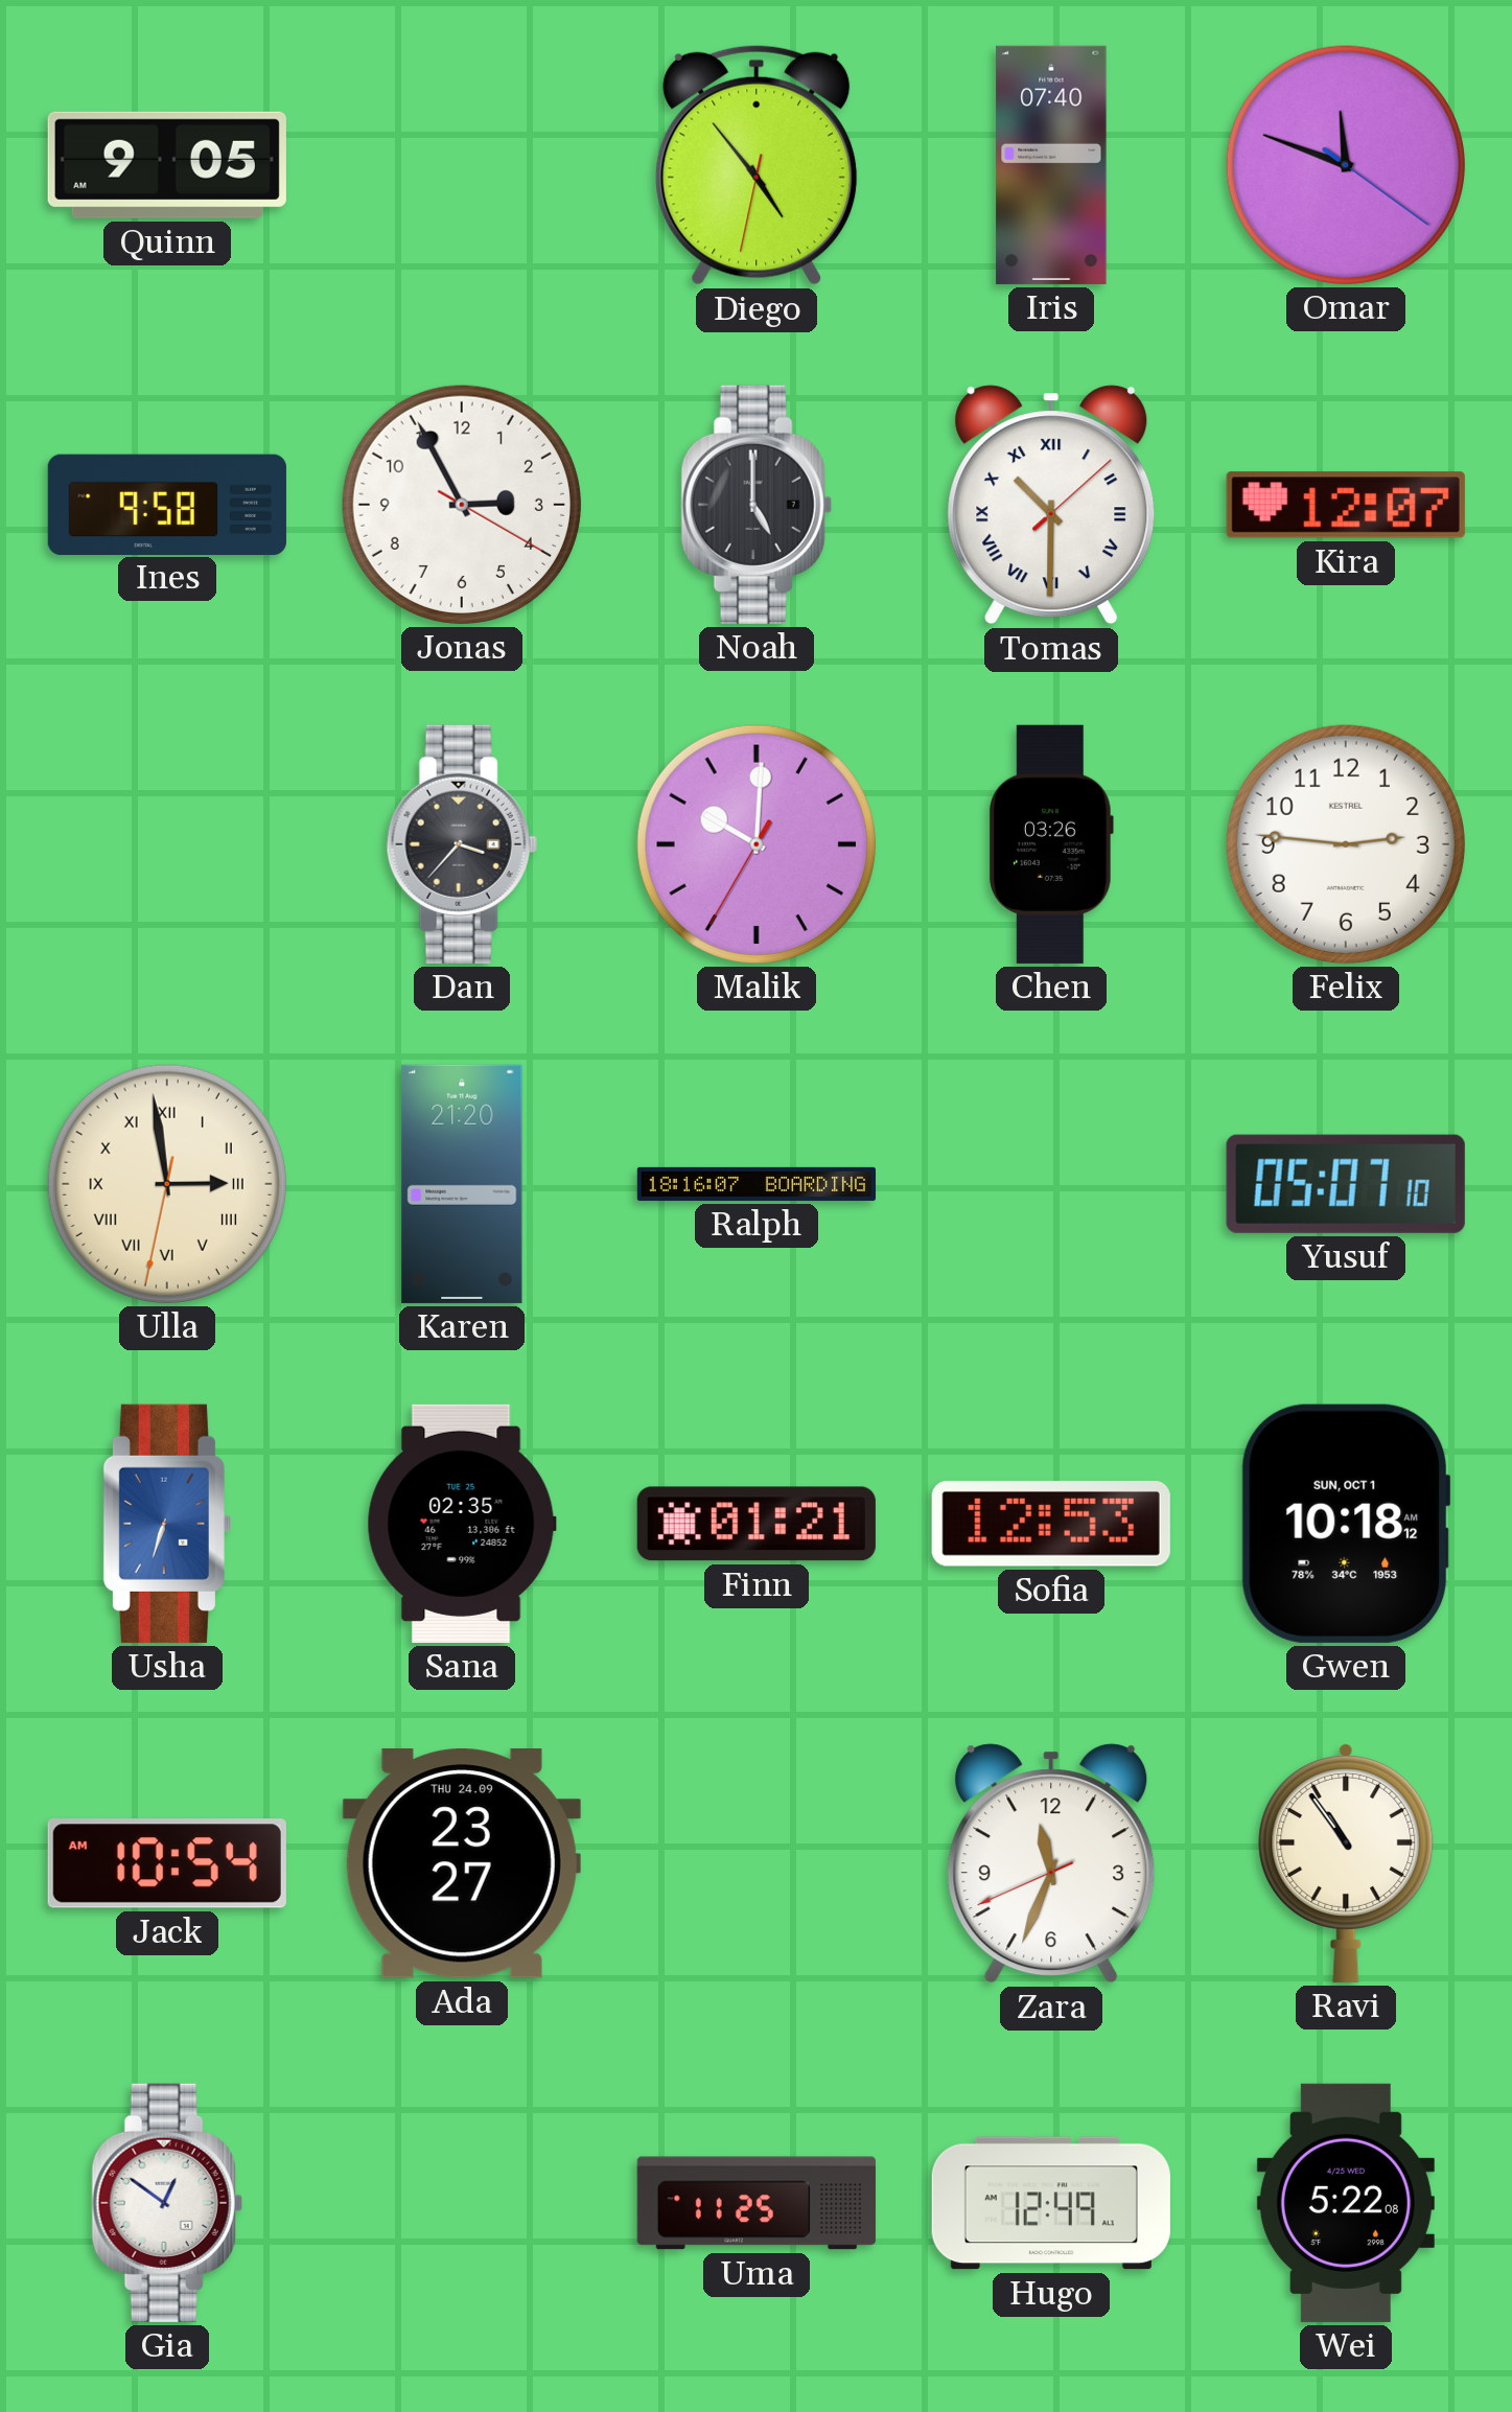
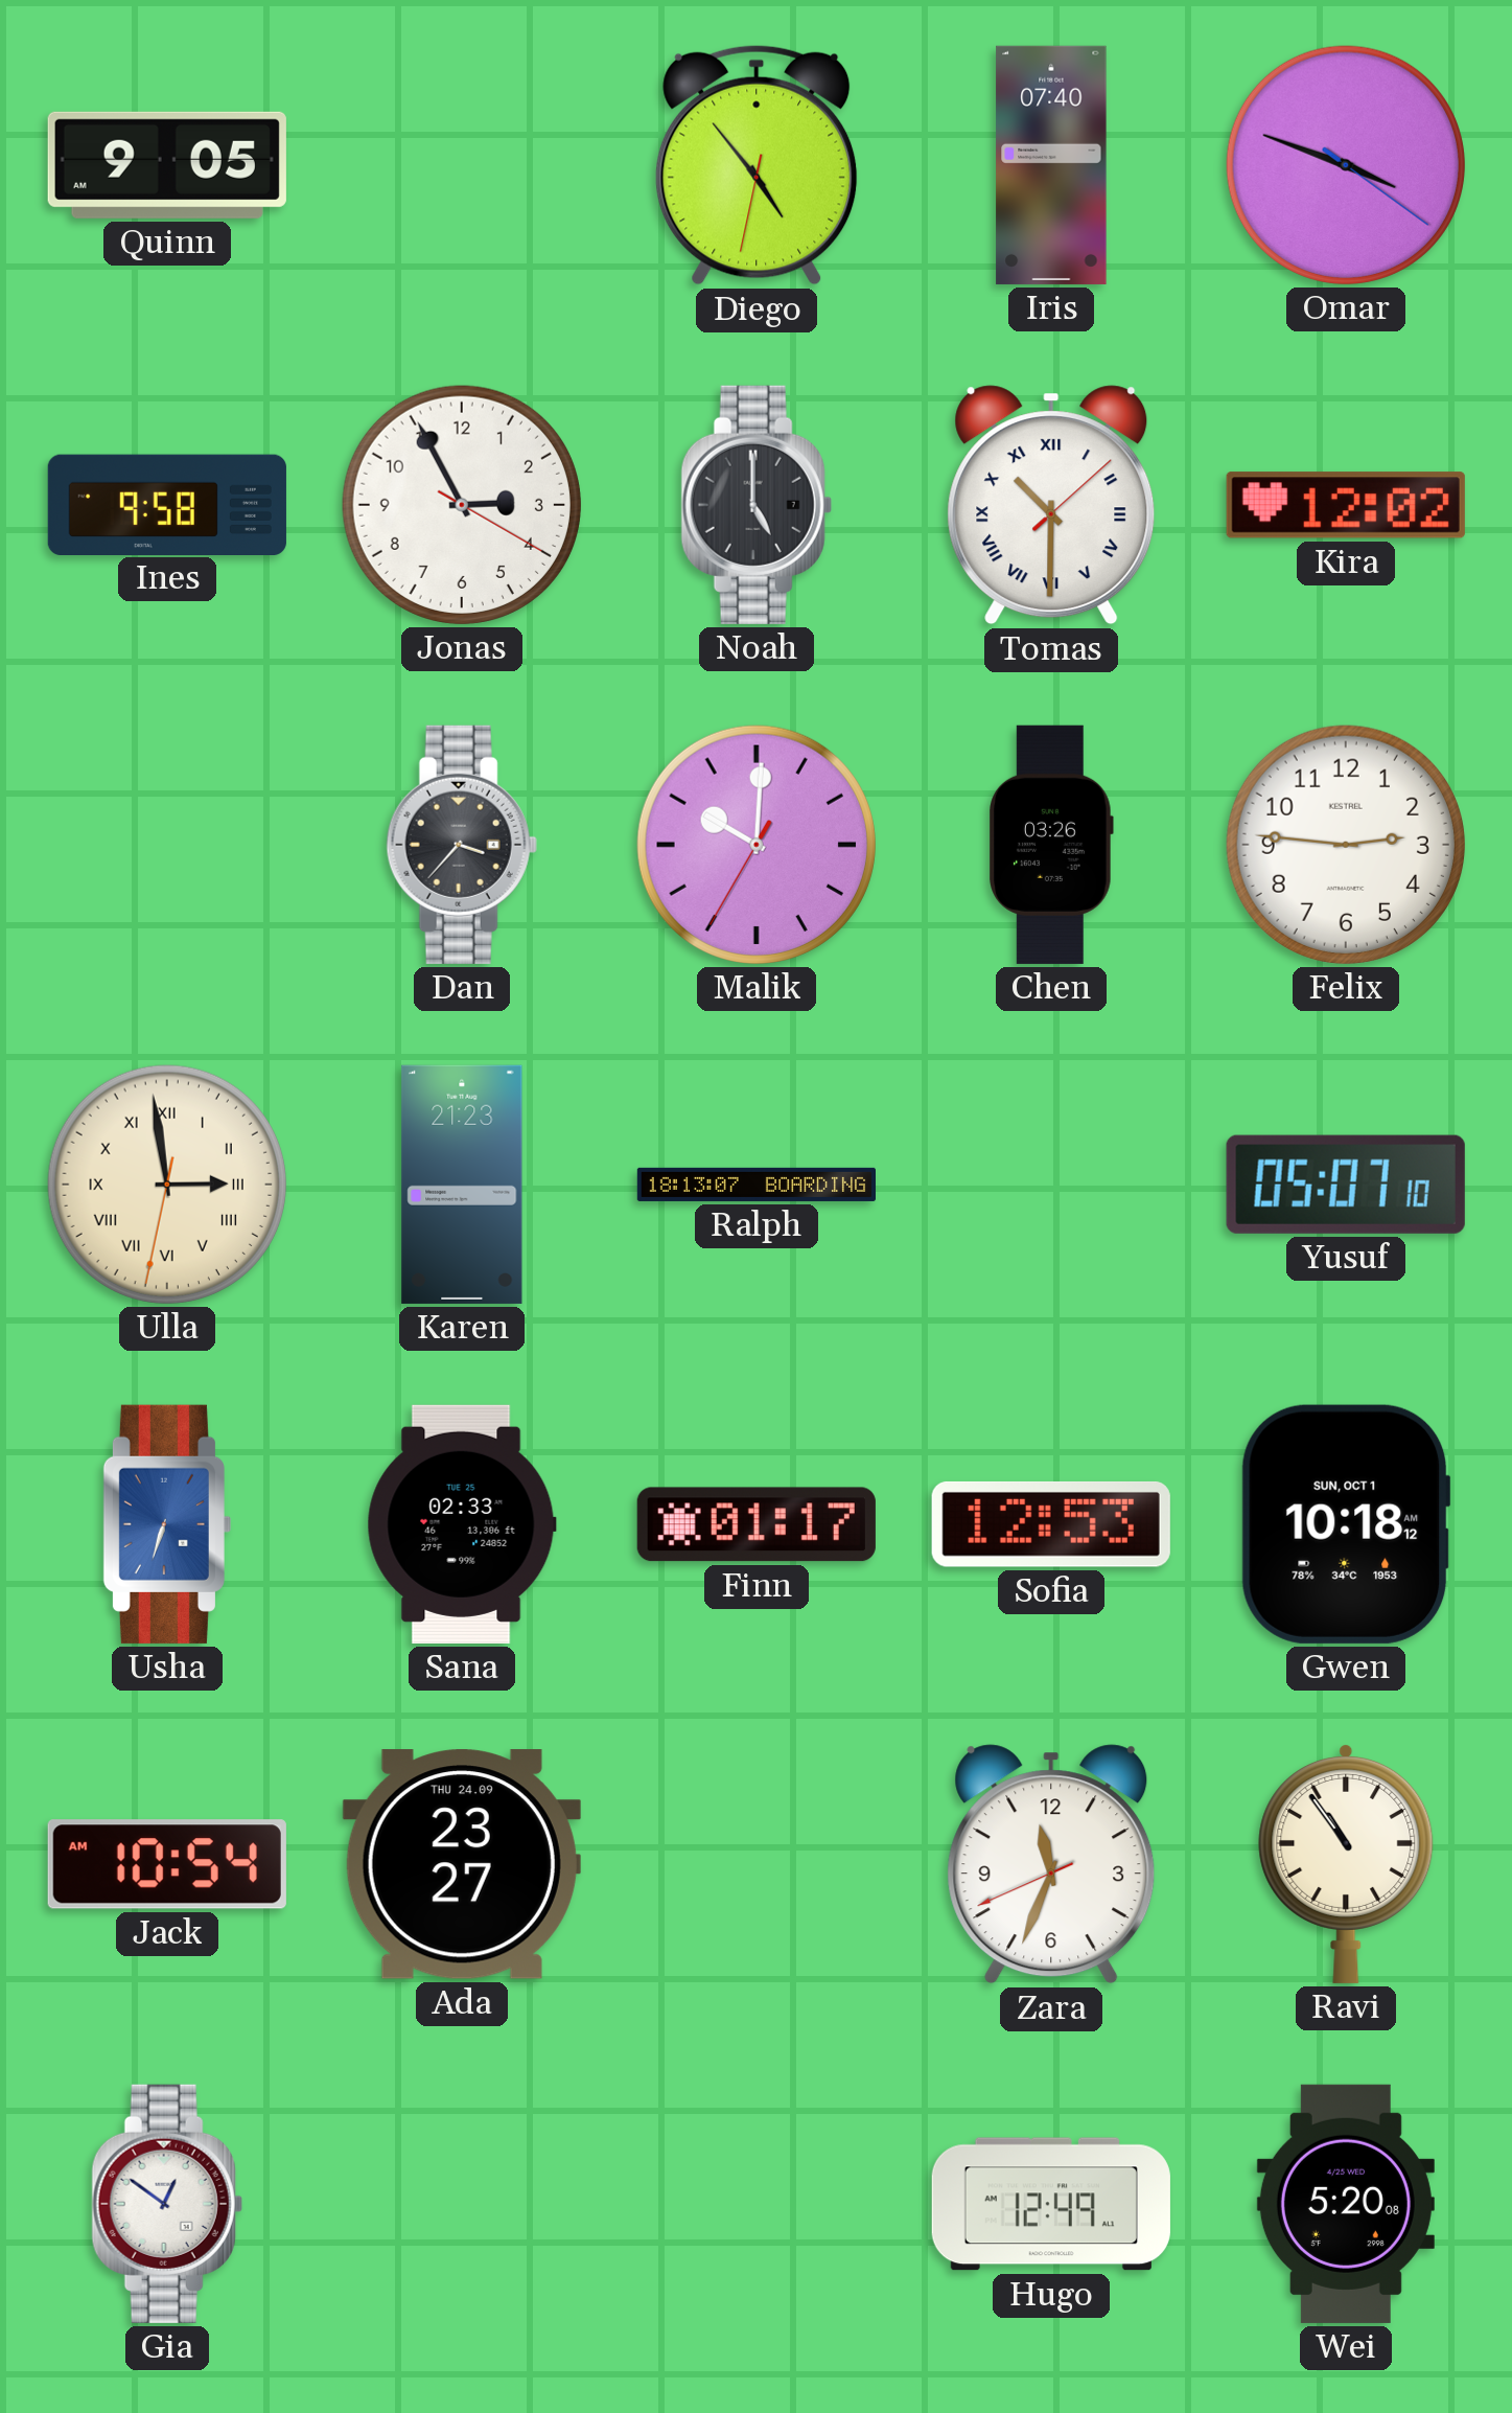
Omar: 11:48 -> 3:48
Kira: 12:07 -> 12:02
Karen: 21:20 -> 21:23
Ralph: 18:16 -> 18:13
Sana: 02:35 -> 02:33
Finn: 01:21 -> 01:17
Uma: 11:25 -> none
Wei: 5:22 -> 5:20
